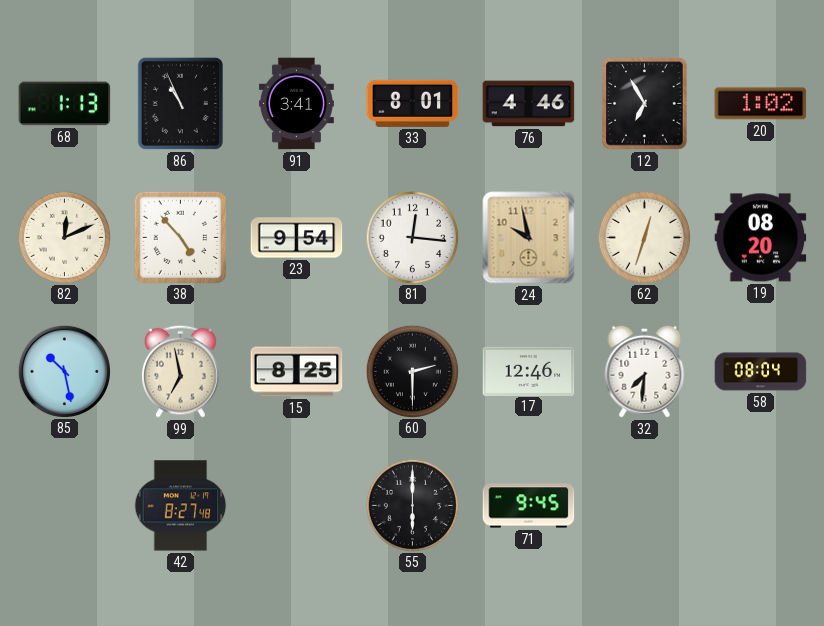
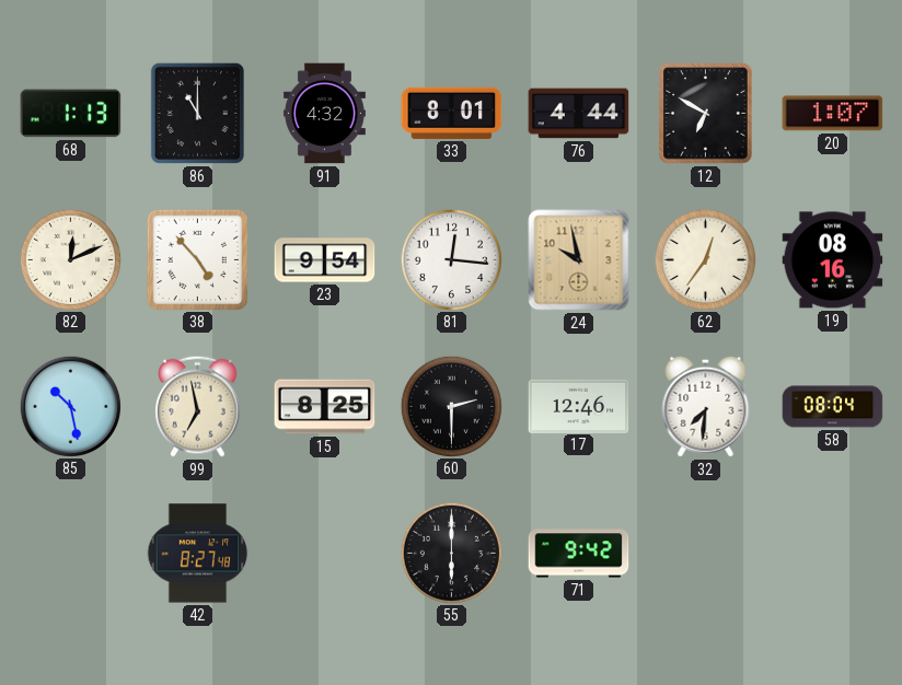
86: 10:56 -> 11:00
91: 3:41 -> 4:32
76: 4:46 -> 4:44
12: 6:55 -> 6:50
20: 1:02 -> 1:07
62: 12:33 -> 12:36
19: 08:20 -> 08:16
71: 9:45 -> 9:42
